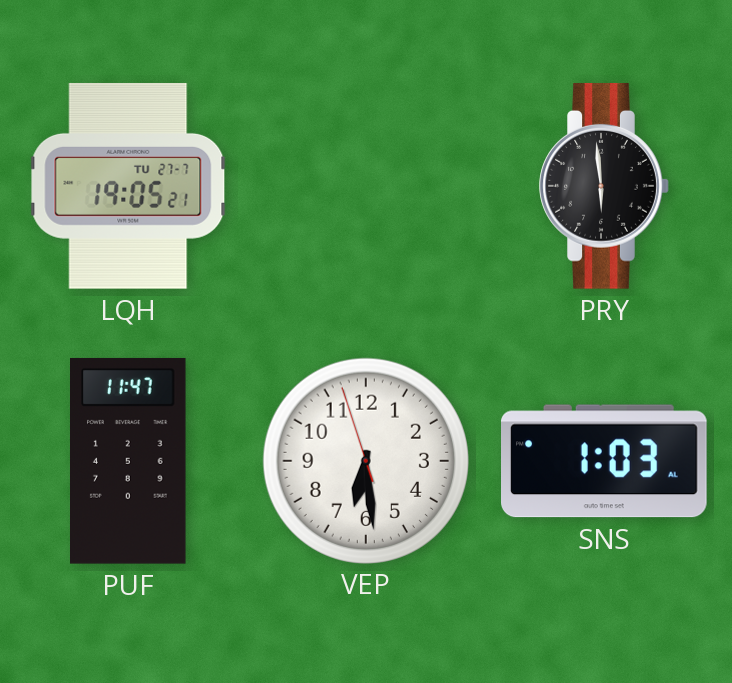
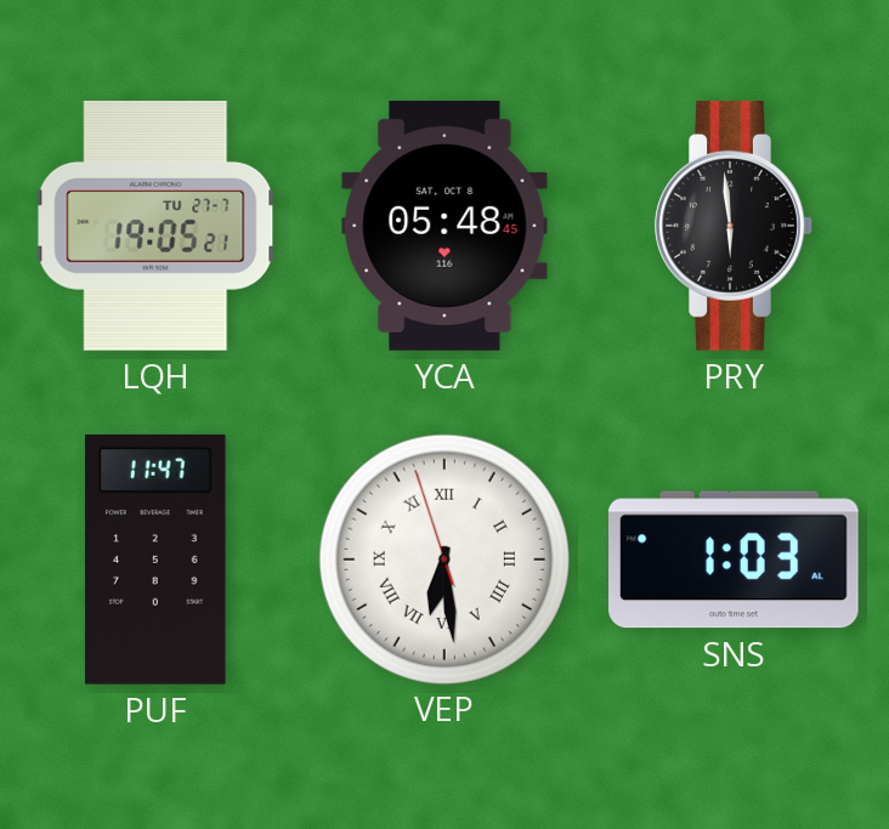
YCA: none -> 05:48
VEP numerals: Arabic -> Roman
